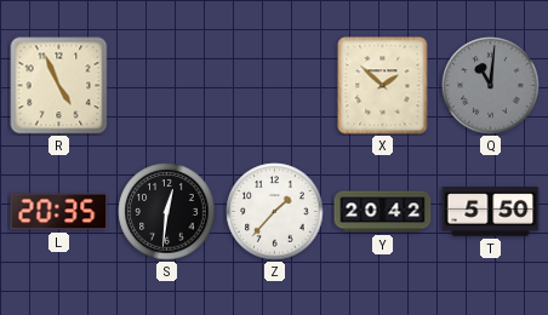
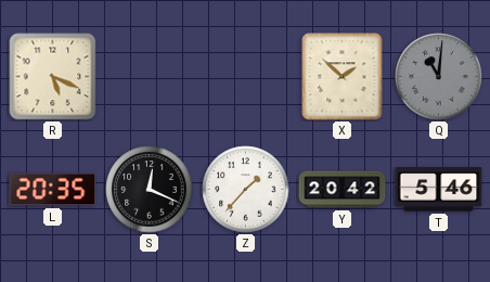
R: 4:56 -> 5:19
S: 12:31 -> 12:19
T: 5:50 -> 5:46
